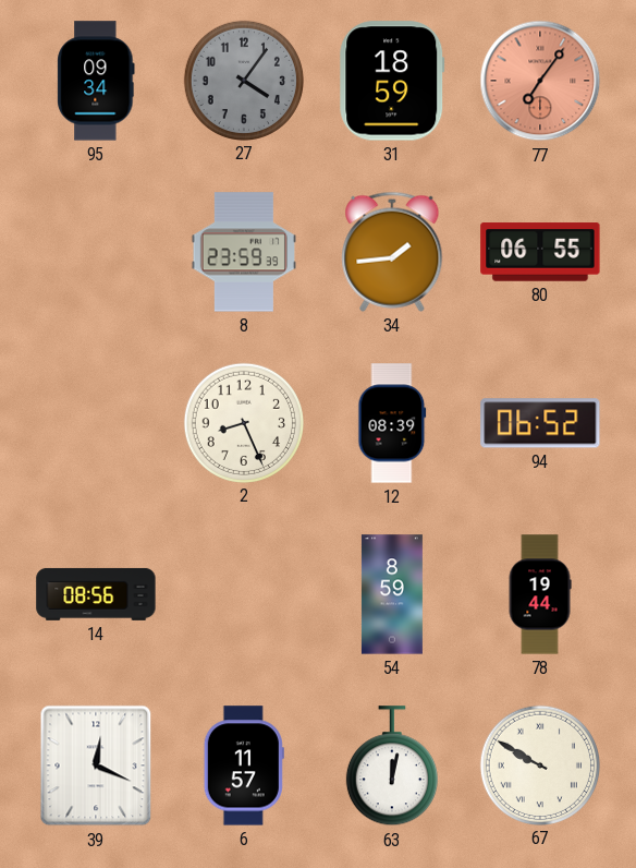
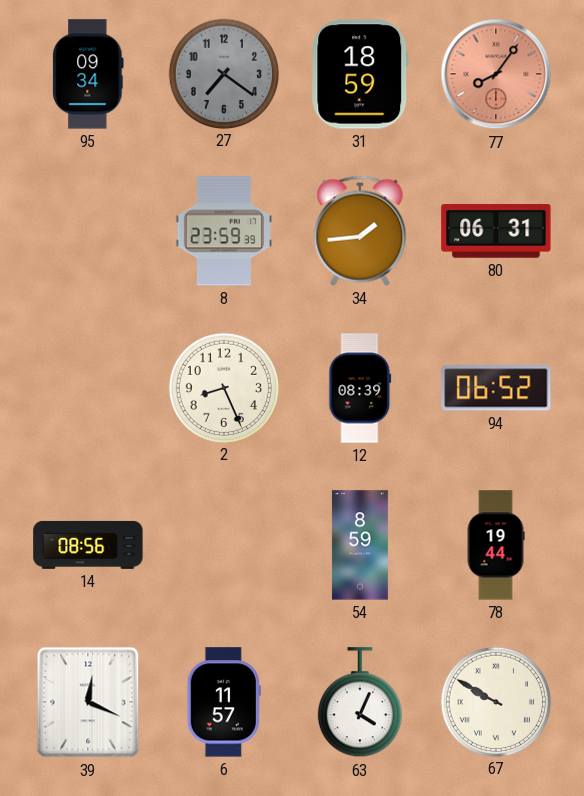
27: 4:06 -> 7:21
77: 7:06 -> 8:06
80: 06:55 -> 06:31
63: 12:02 -> 4:04
